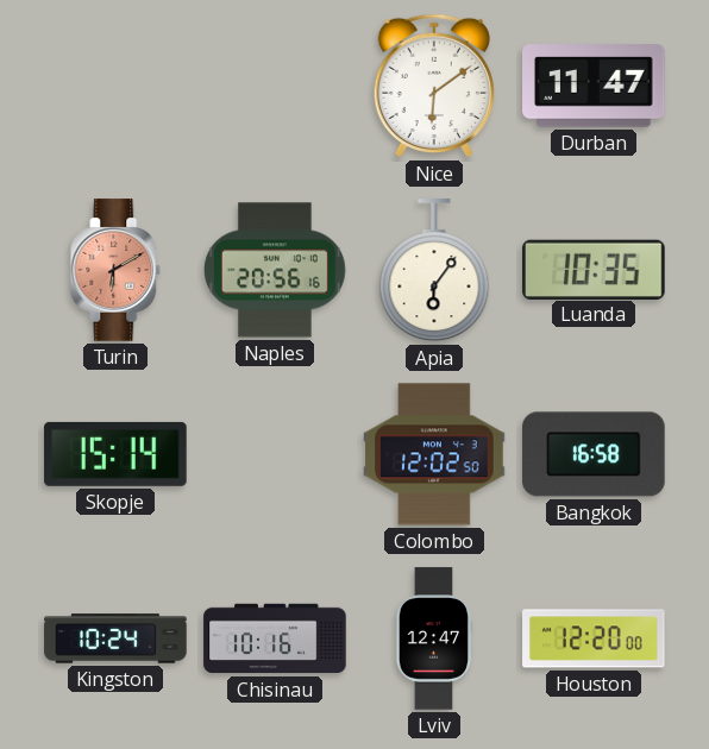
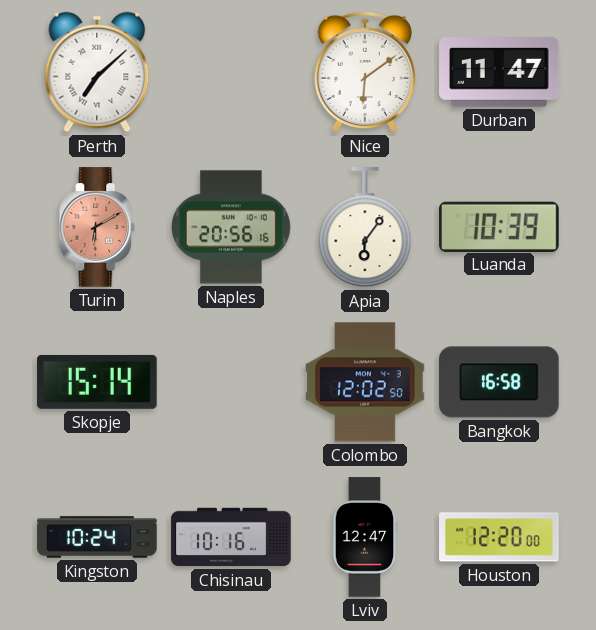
Perth: none -> 7:08
Luanda: 10:35 -> 10:39
